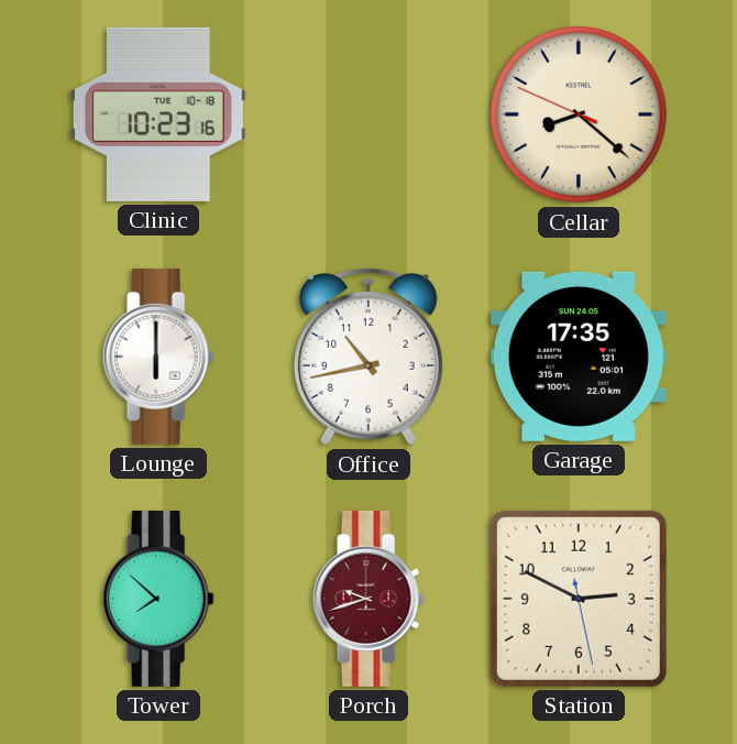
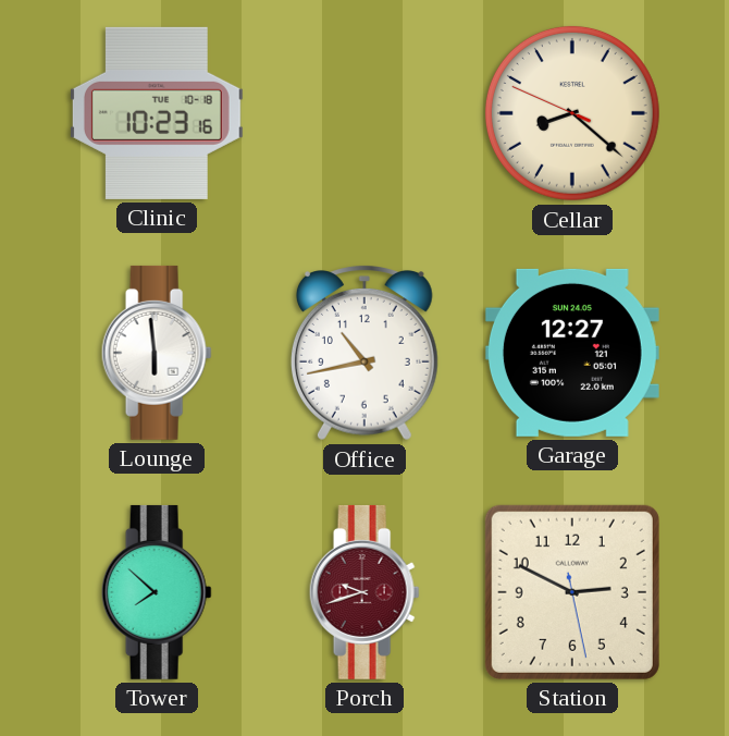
Lounge: 6:00 -> 5:59
Garage: 17:35 -> 12:27
